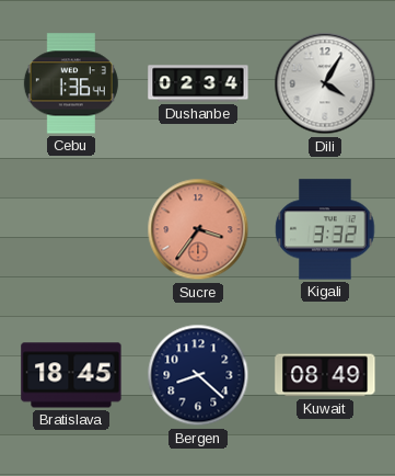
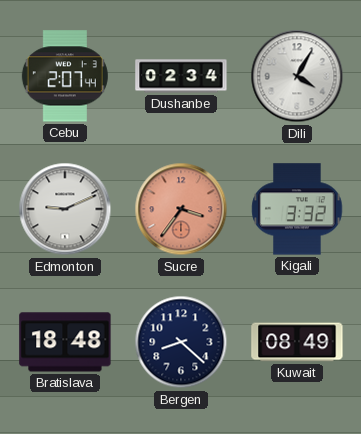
Cebu: 1:36 -> 2:07
Edmonton: none -> 9:11
Bratislava: 18:45 -> 18:48
